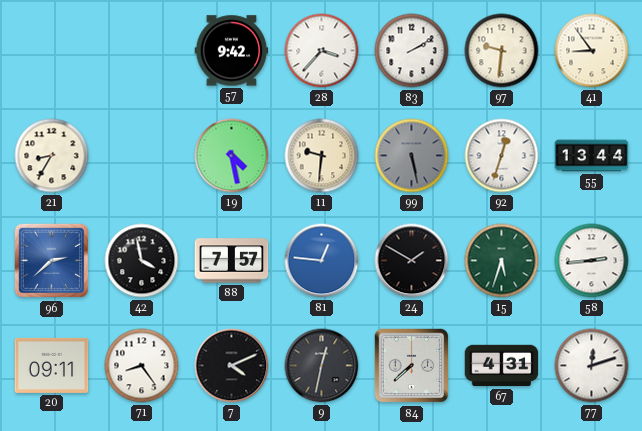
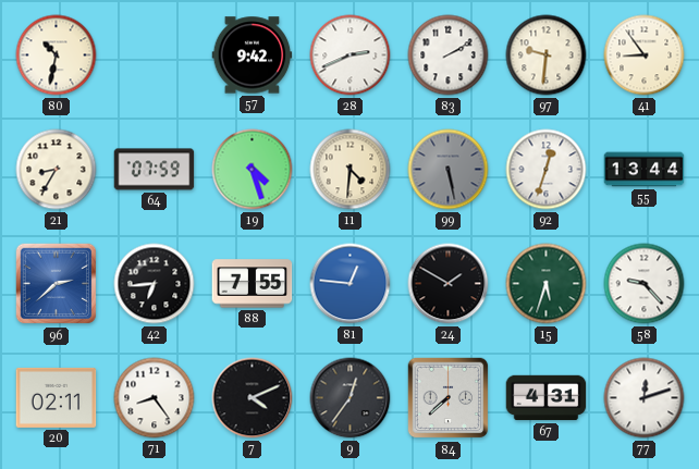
80: none -> 10:32
28: 3:37 -> 2:41
64: none -> 07:59
19: 4:28 -> 4:27
11: 9:31 -> 4:31
42: 3:58 -> 6:44
88: 7:57 -> 7:55
58: 2:44 -> 9:23
20: 09:11 -> 02:11
9: 12:32 -> 12:36
